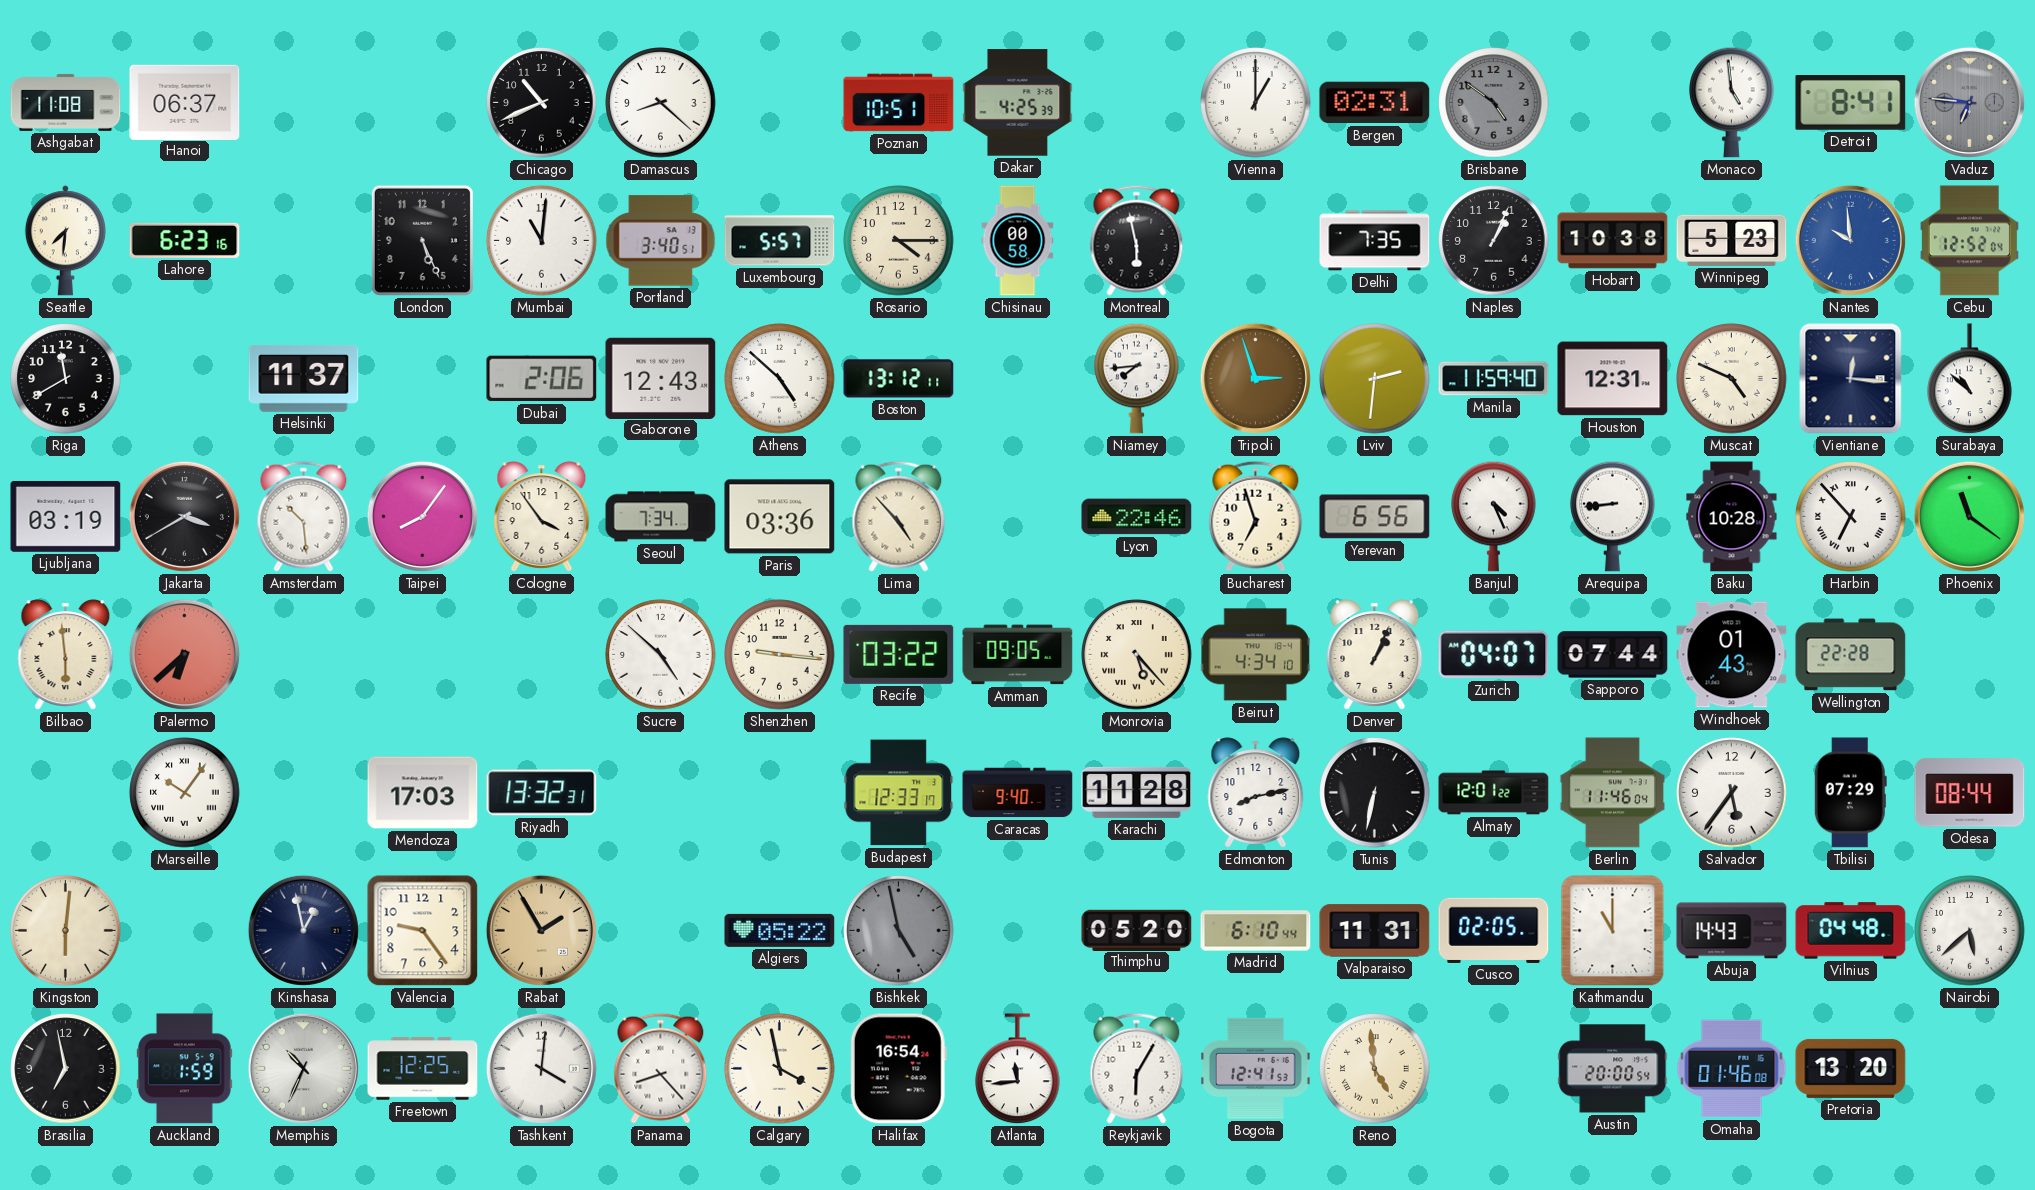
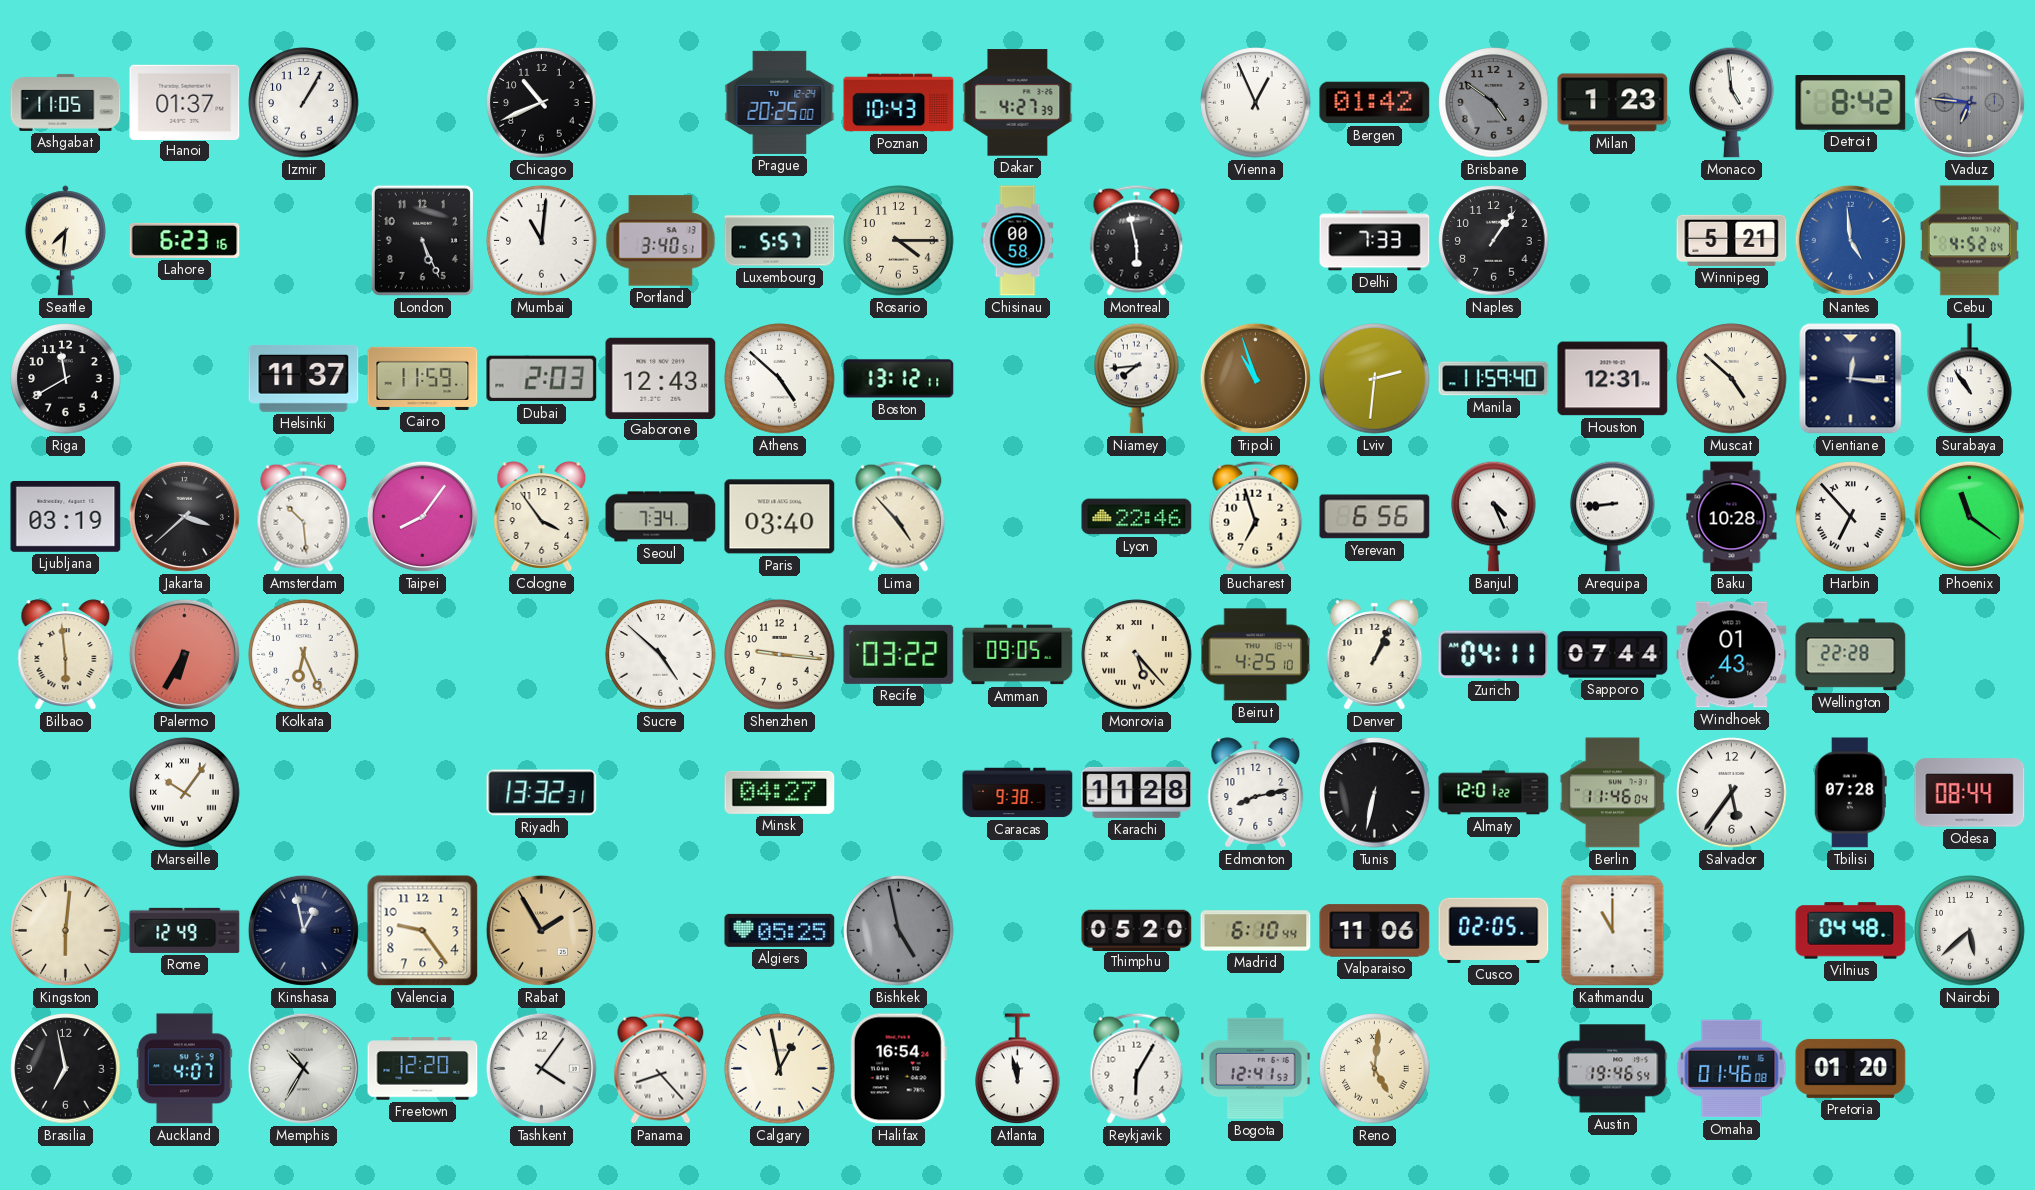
Ashgabat: 11:08 -> 11:05
Hanoi: 06:37 -> 01:37
Izmir: none -> 1:05
Damascus: 8:22 -> none
Prague: none -> 20:25
Poznan: 10:51 -> 10:43
Dakar: 4:25 -> 4:27
Vienna: 1:00 -> 12:56
Bergen: 02:31 -> 01:42
Milan: none -> 1:23
Detroit: 8:41 -> 8:42
Delhi: 7:35 -> 7:33
Naples: 1:04 -> 1:06
Hobart: 10:38 -> none
Winnipeg: 5:23 -> 5:21
Nantes: 9:59 -> 4:59
Cebu: 12:52 -> 4:52
Cairo: none -> 11:59
Dubai: 2:06 -> 2:03
Tripoli: 2:57 -> 10:57
Muscat: 4:49 -> 4:52
Surabaya: 10:52 -> 10:54
Jakarta: 3:40 -> 3:38
Paris: 03:36 -> 03:40
Palermo: 6:38 -> 6:35
Kolkata: none -> 6:26
Beirut: 4:34 -> 4:25
Zurich: 04:07 -> 04:11
Mendoza: 17:03 -> none
Minsk: none -> 04:27
Budapest: 12:33 -> none
Caracas: 9:40 -> 9:38
Tbilisi: 07:29 -> 07:28
Rome: none -> 12:49
Algiers: 05:22 -> 05:25
Valparaiso: 11:31 -> 11:06
Abuja: 14:43 -> none
Auckland: 1:59 -> 4:07
Memphis: 10:34 -> 10:35
Freetown: 12:25 -> 12:20
Tashkent: 4:01 -> 4:06
Calgary: 3:58 -> 12:58
Atlanta: 11:44 -> 11:58
Reno: 4:59 -> 5:01
Austin: 20:00 -> 19:46
Pretoria: 13:20 -> 01:20
